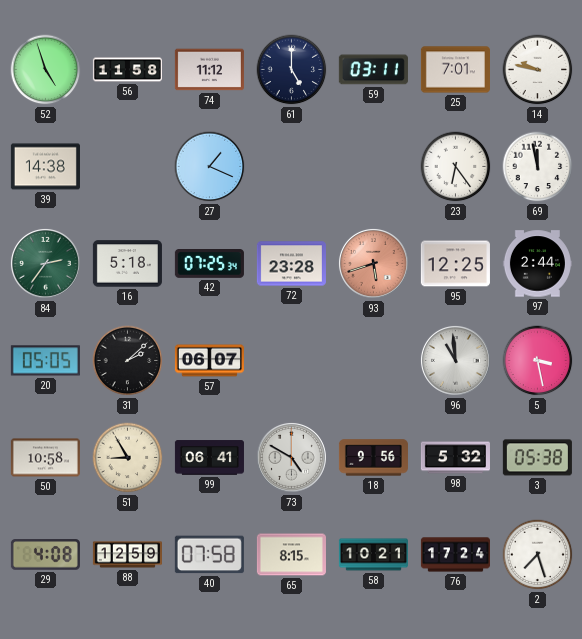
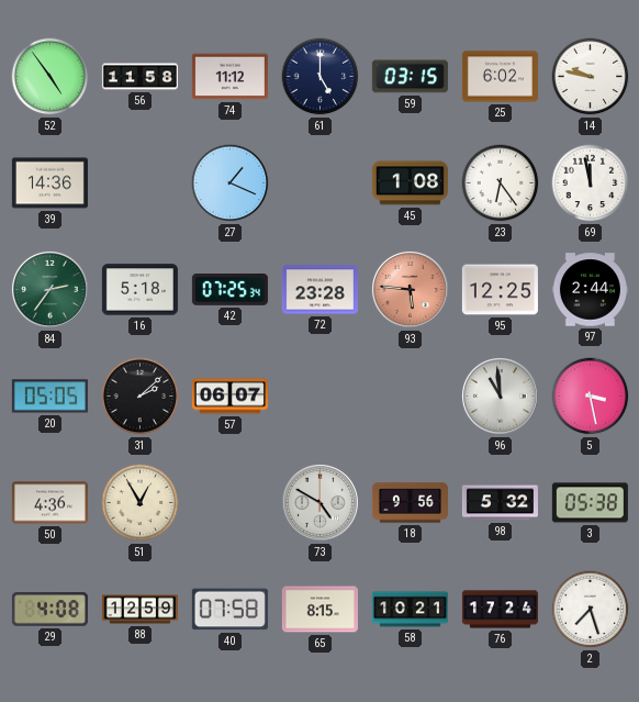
52: 4:57 -> 4:54
59: 03:11 -> 03:15
25: 7:01 -> 6:02
39: 14:38 -> 14:36
45: none -> 1:08
93: 5:42 -> 5:46
50: 10:58 -> 4:36
51: 8:55 -> 12:55
99: 06:41 -> none
